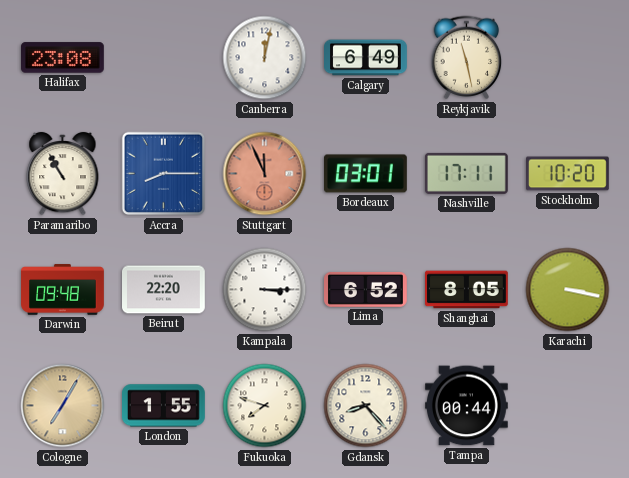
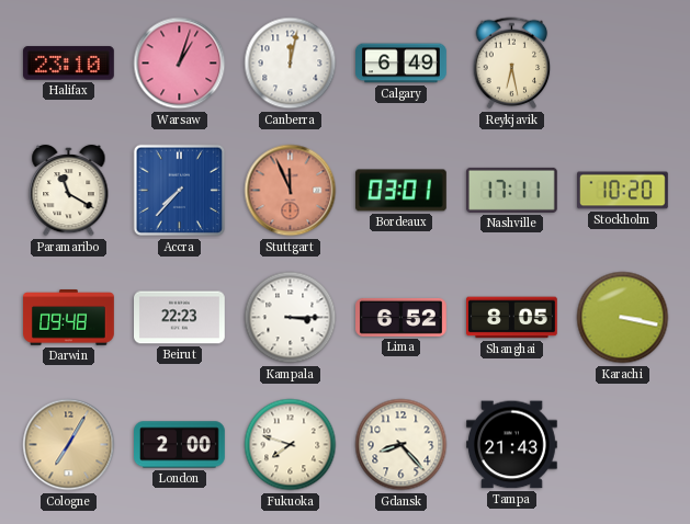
Halifax: 23:08 -> 23:10
Warsaw: none -> 1:03
Reykjavik: 11:28 -> 6:28
Paramaribo: 10:55 -> 11:20
Accra: 8:15 -> 7:37
Beirut: 22:20 -> 22:23
London: 1:55 -> 2:00
Tampa: 00:44 -> 21:43
